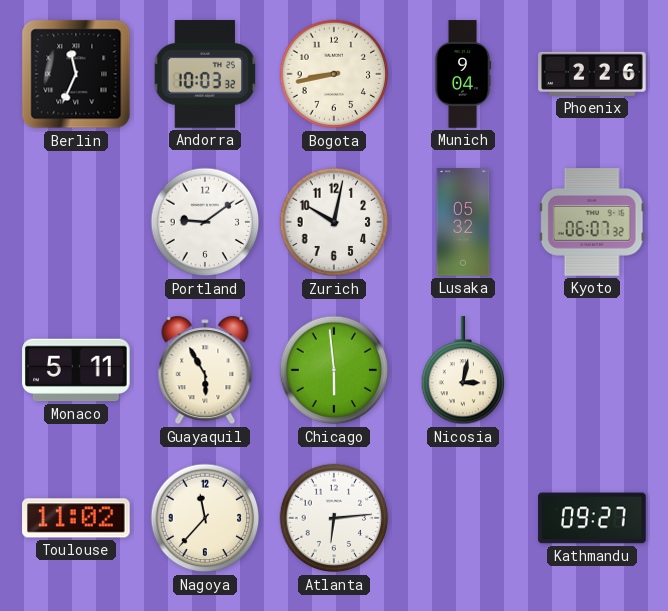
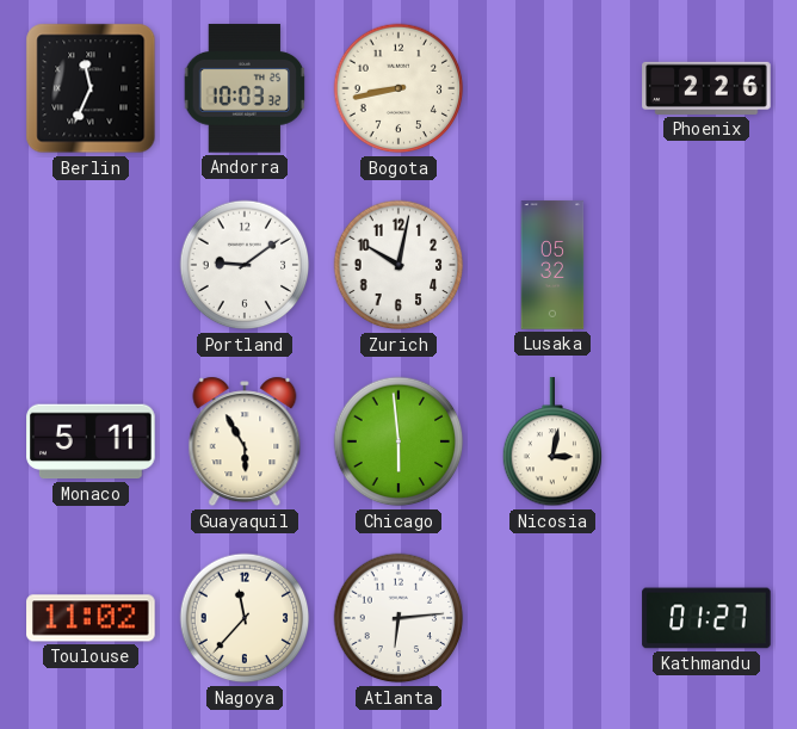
Munich: 9:04 -> none
Kyoto: 06:07 -> none
Kathmandu: 09:27 -> 01:27
